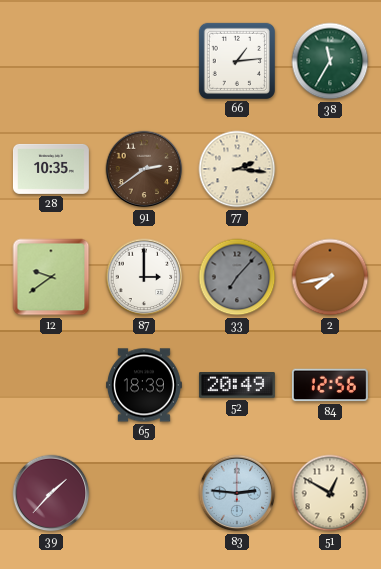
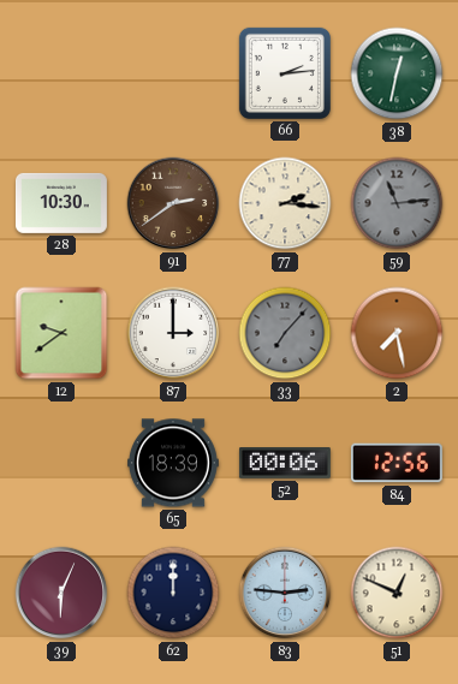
66: 1:14 -> 2:14
38: 11:35 -> 12:32
28: 10:35 -> 10:30
59: none -> 11:14
2: 7:43 -> 7:28
52: 20:49 -> 00:06
39: 1:37 -> 6:04
62: none -> 12:00
51: 12:50 -> 12:49
